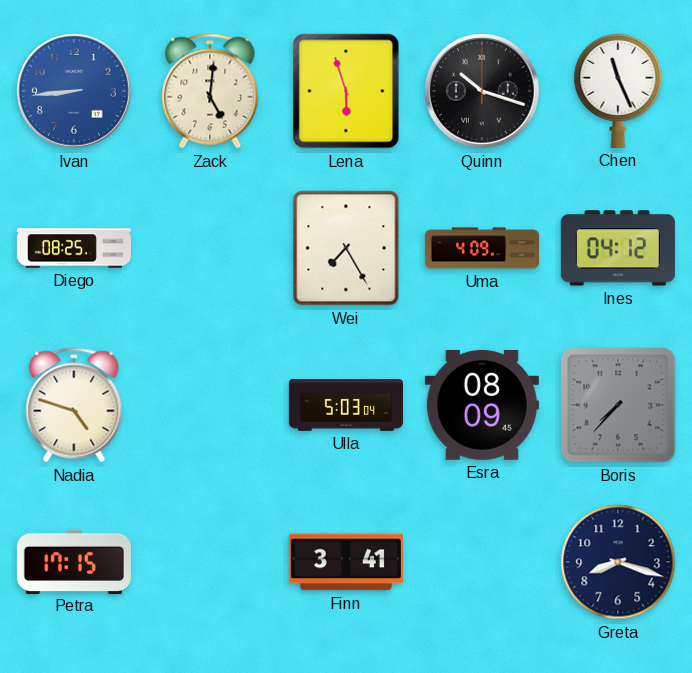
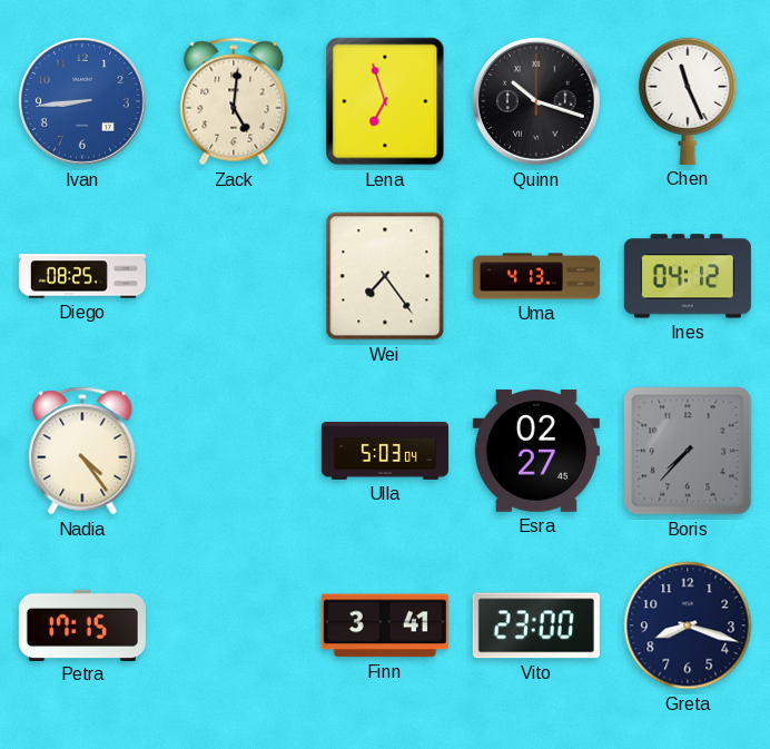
Lena: 5:57 -> 6:57
Wei: 7:25 -> 7:24
Uma: 4:09 -> 4:13
Nadia: 4:48 -> 4:24
Esra: 08:09 -> 02:27
Vito: none -> 23:00
